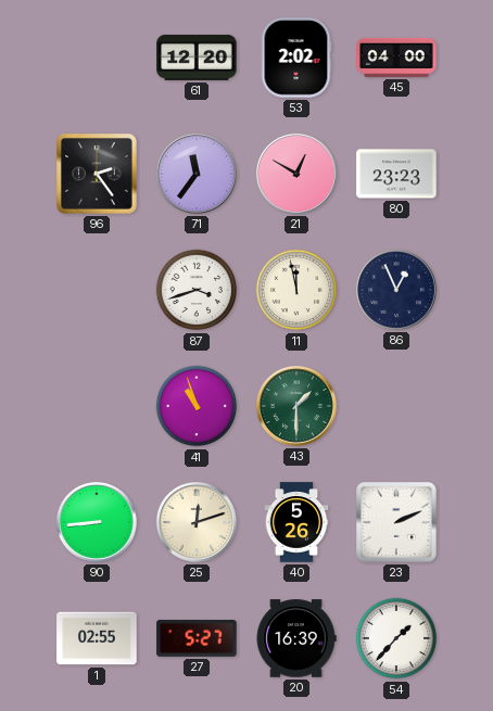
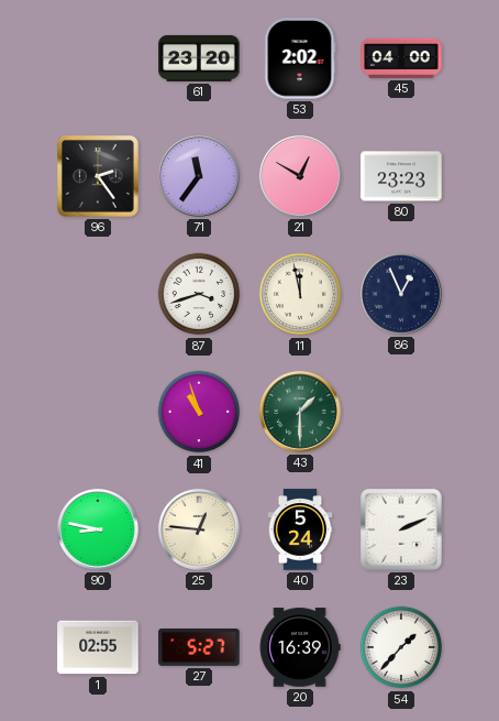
61: 12:20 -> 23:20
90: 8:44 -> 8:47
25: 12:12 -> 12:46
40: 5:26 -> 5:24
